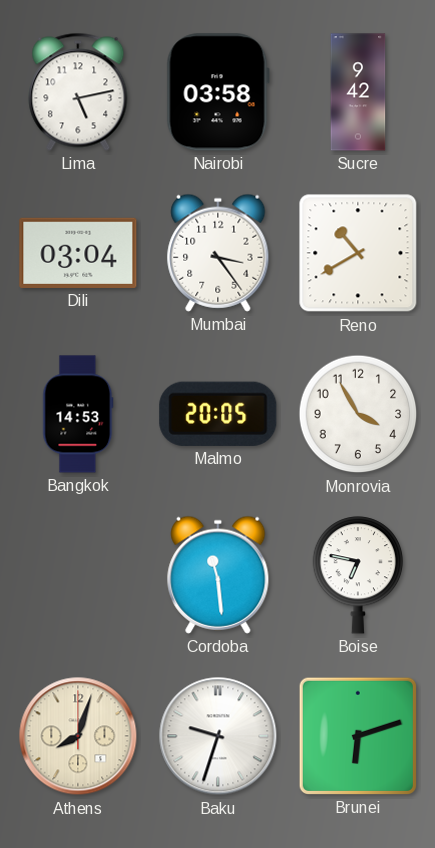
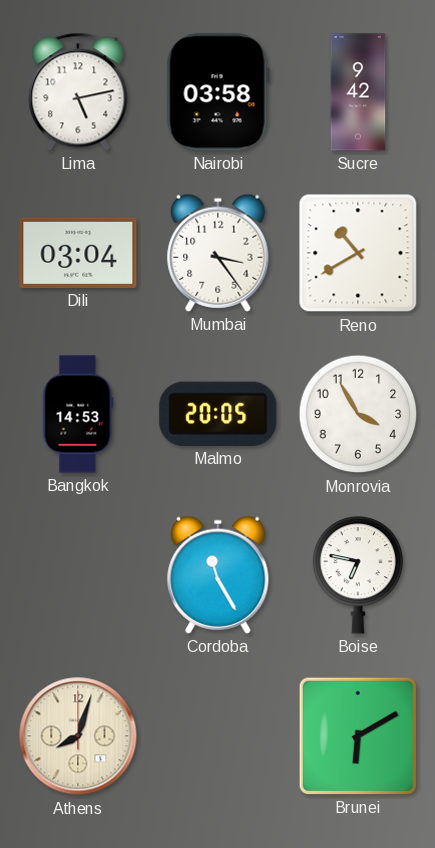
Cordoba: 11:29 -> 11:25
Baku: 9:33 -> none
Brunei: 6:12 -> 6:10
